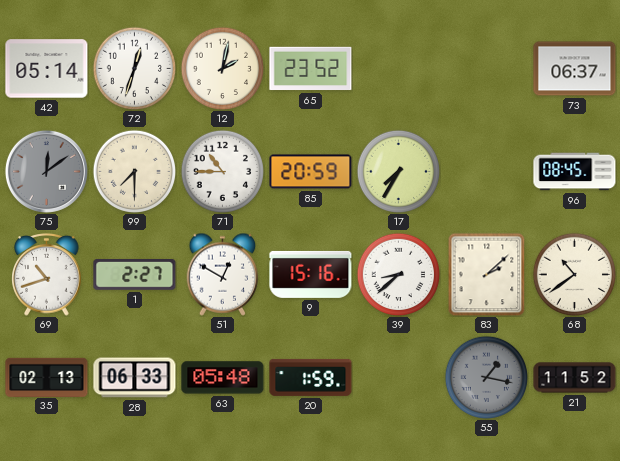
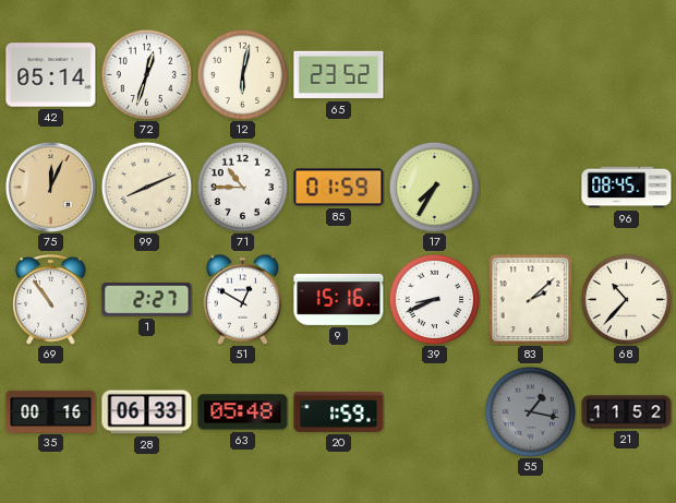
12: 2:02 -> 6:02
73: 06:37 -> none
75: 12:09 -> 12:04
75 dial: grey -> champagne
99: 7:30 -> 8:11
85: 20:59 -> 01:59
69: 10:42 -> 10:54
39: 8:38 -> 8:41
68: 10:39 -> 10:37
35: 02:13 -> 00:16
